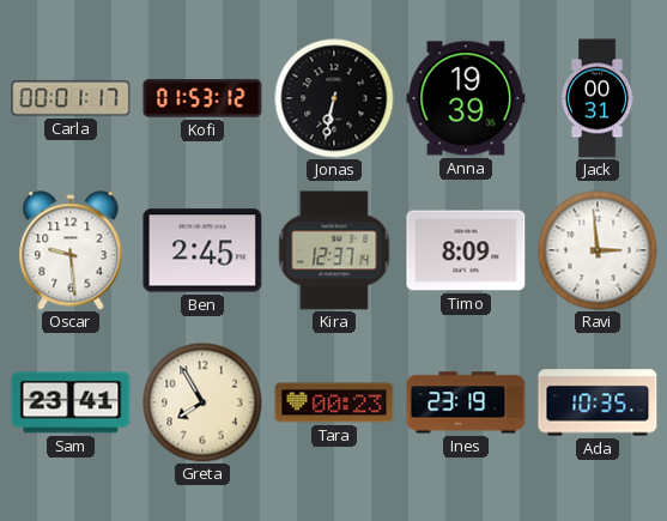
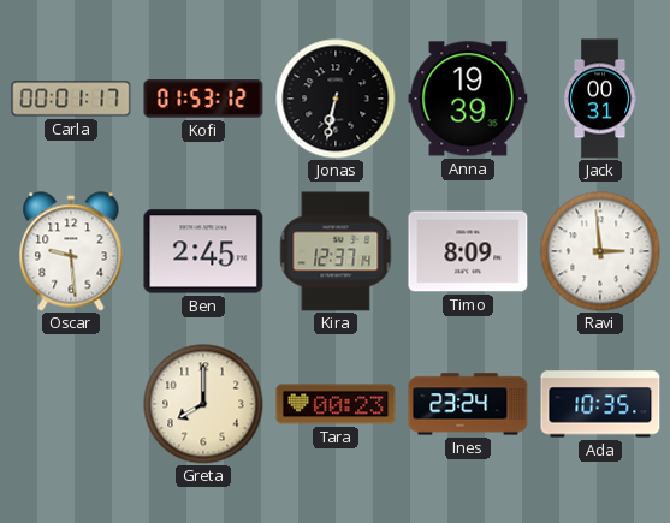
Sam: 23:41 -> none
Greta: 7:55 -> 8:00
Ines: 23:19 -> 23:24
